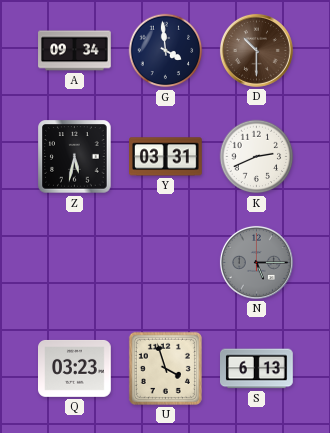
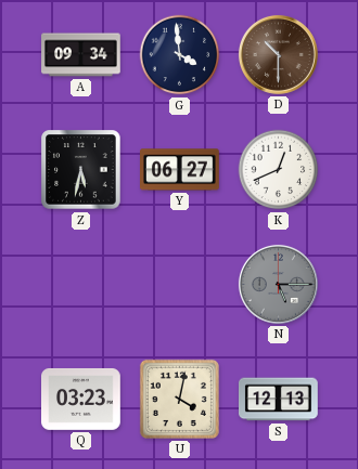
Y: 03:31 -> 06:27
K: 2:41 -> 12:41
U: 3:57 -> 4:02
S: 6:13 -> 12:13
